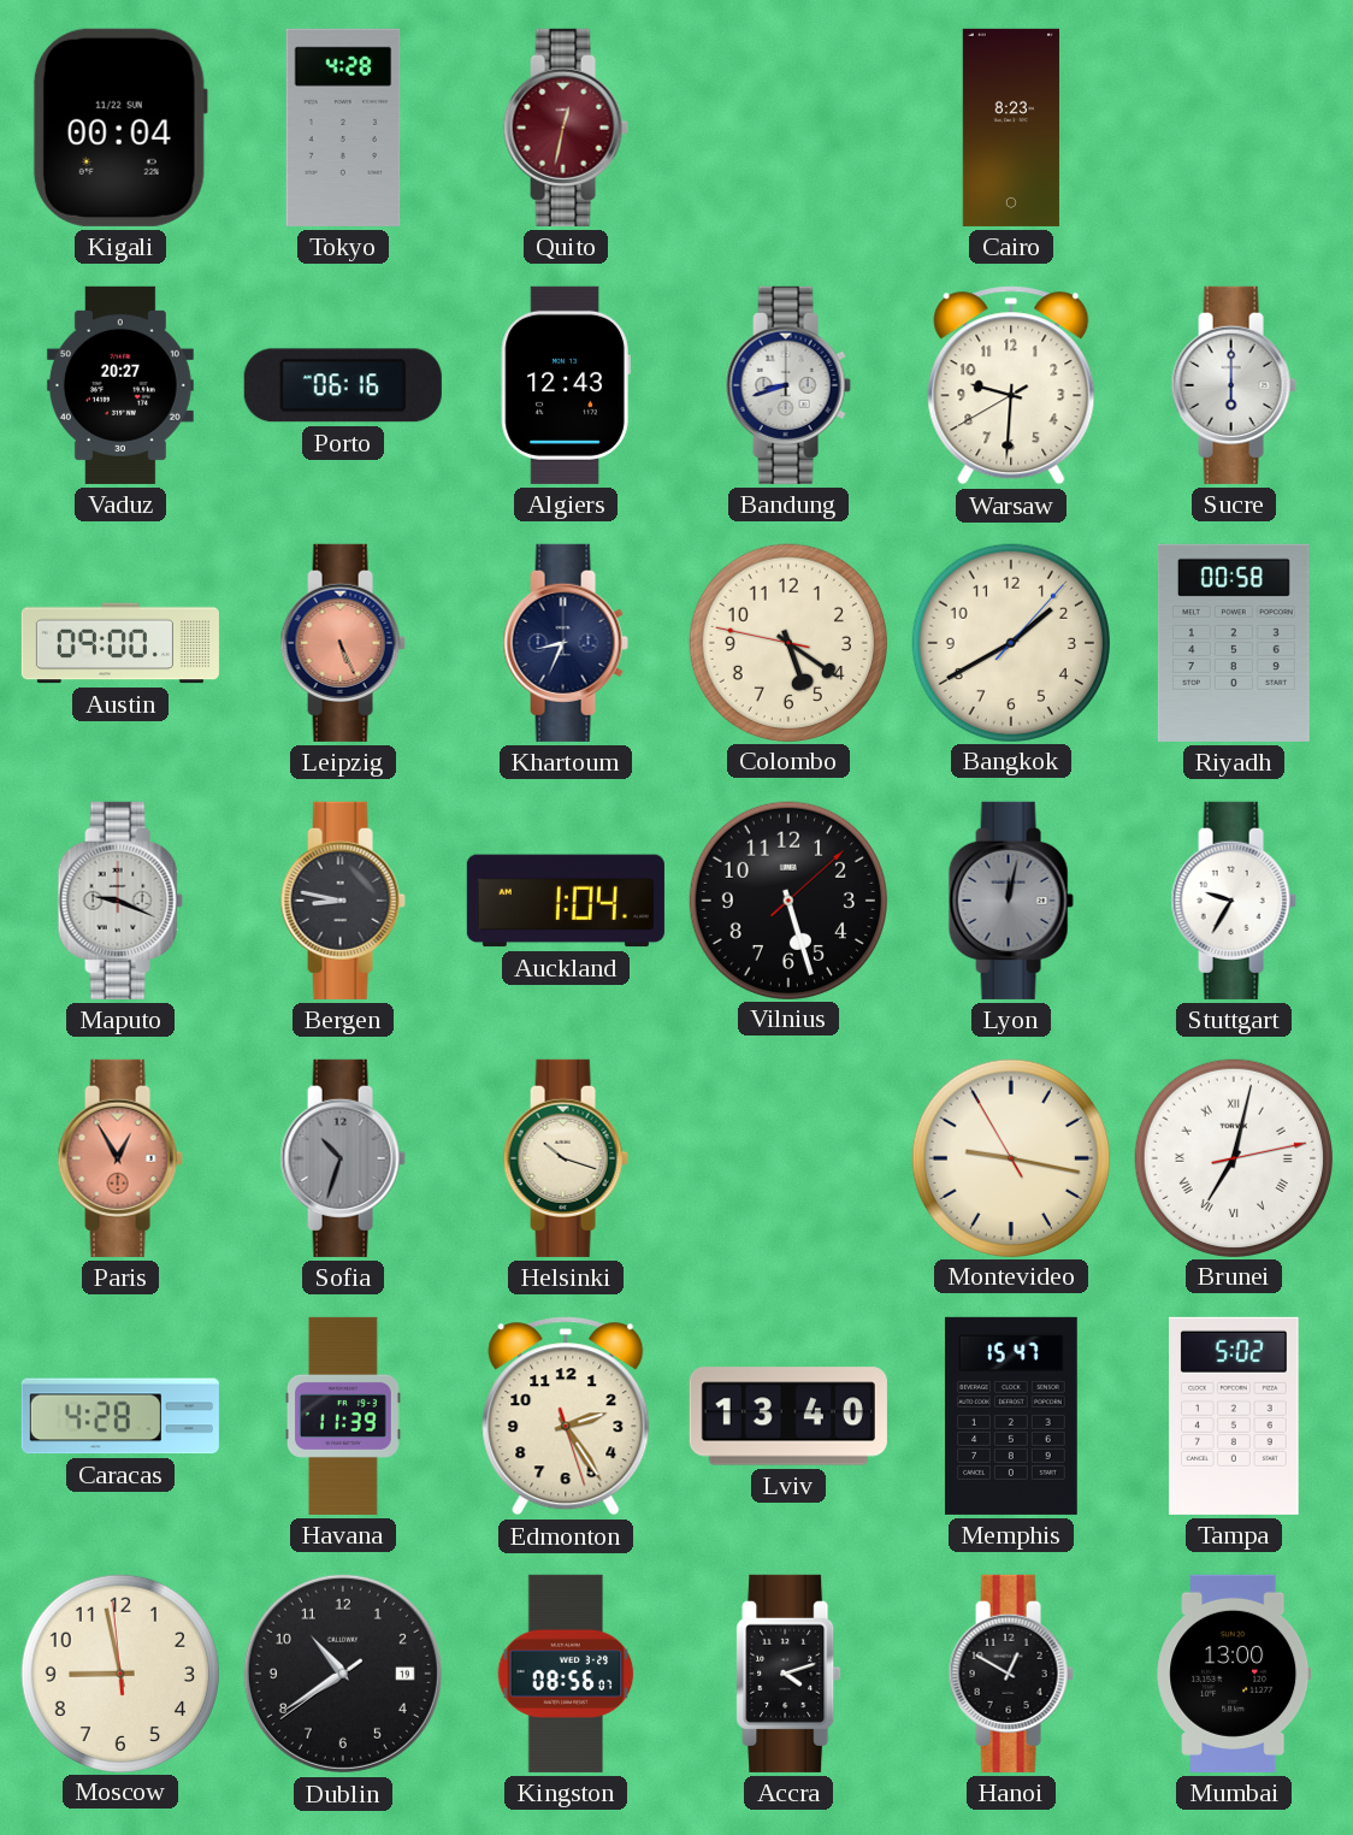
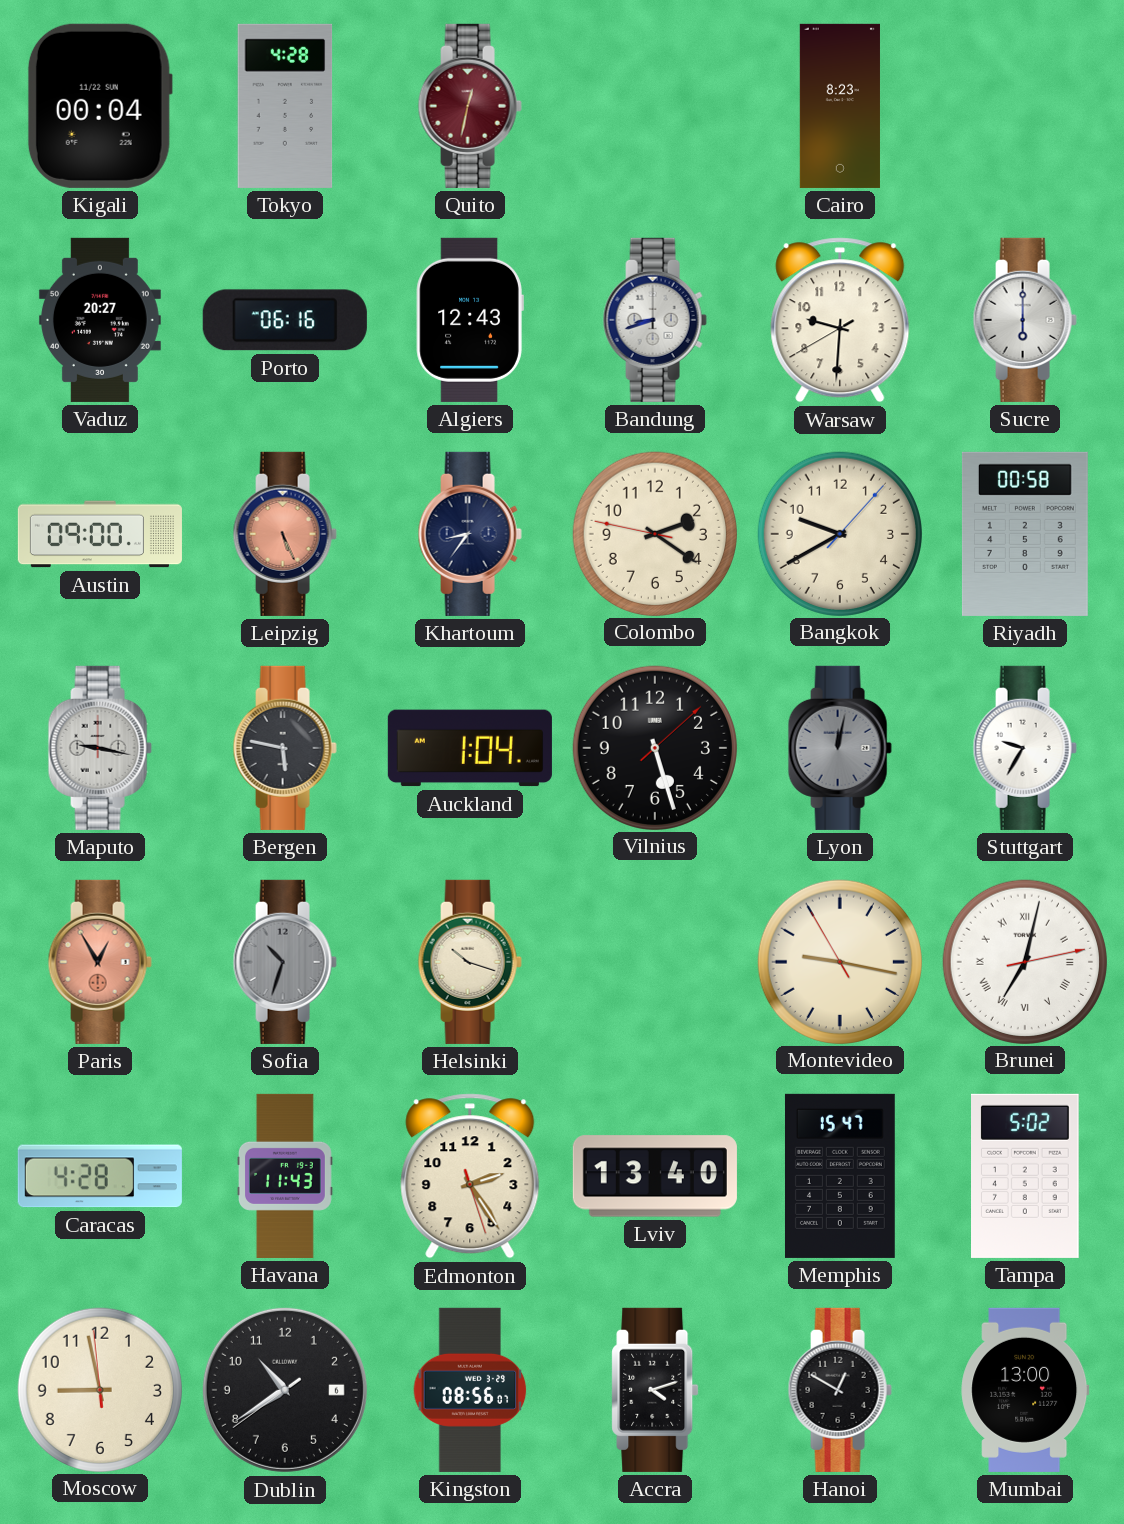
Khartoum: 8:34 -> 8:36
Colombo: 5:20 -> 2:20
Bangkok: 1:40 -> 9:40
Maputo: 9:19 -> 9:17
Bergen: 8:47 -> 5:47
Havana: 11:39 -> 11:43
Dublin date: 19 -> 6
